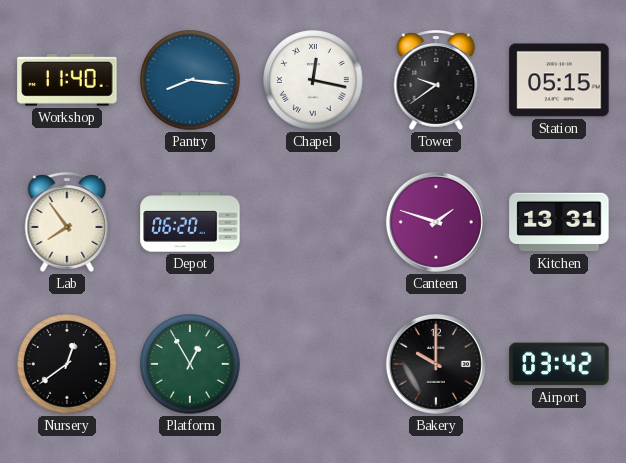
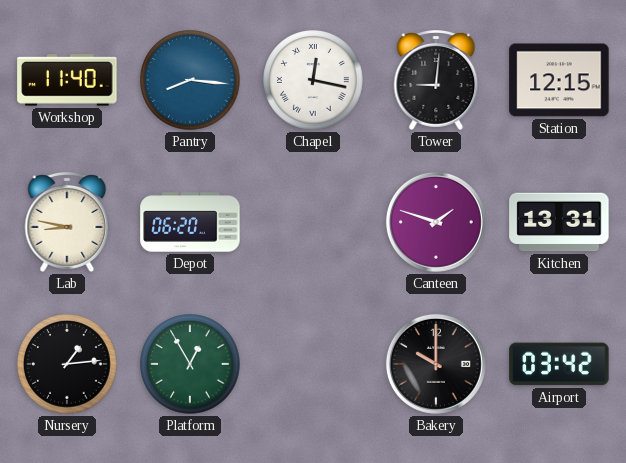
Tower: 9:39 -> 9:01
Station: 05:15 -> 12:15
Lab: 7:54 -> 8:47
Nursery: 12:39 -> 1:14
